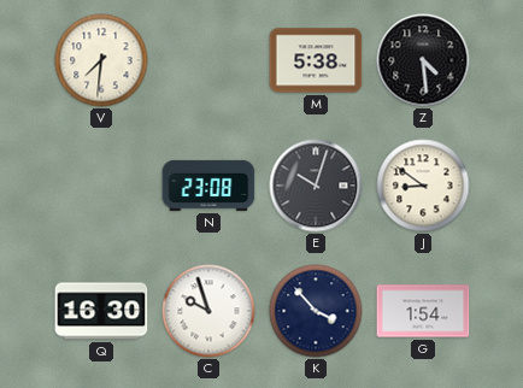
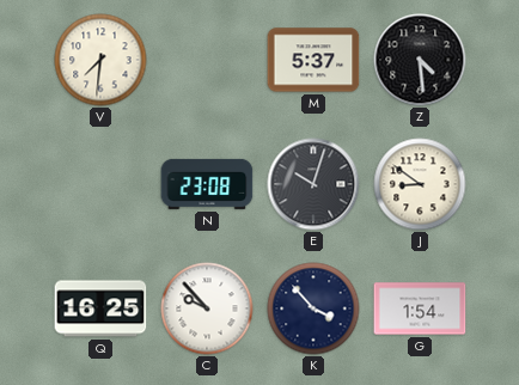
M: 5:38 -> 5:37
Q: 16:30 -> 16:25
C: 9:57 -> 9:53
